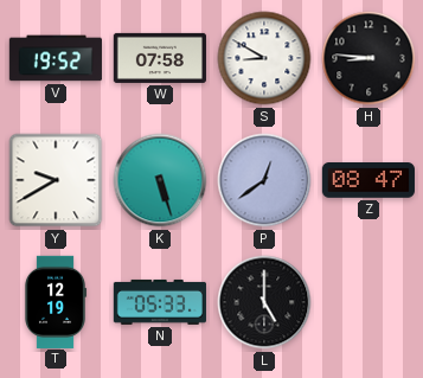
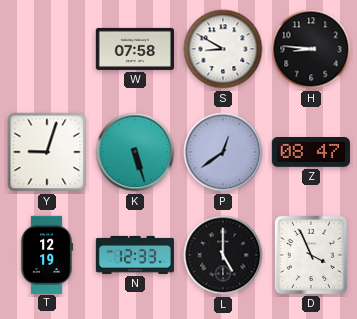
V: 19:52 -> none
Y: 9:40 -> 9:03
N: 05:33 -> 12:33
D: none -> 3:56
